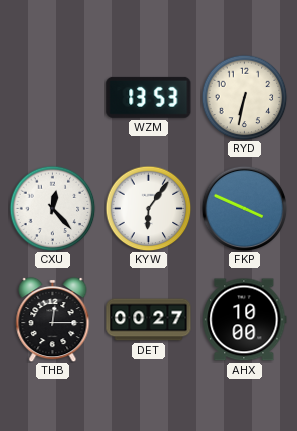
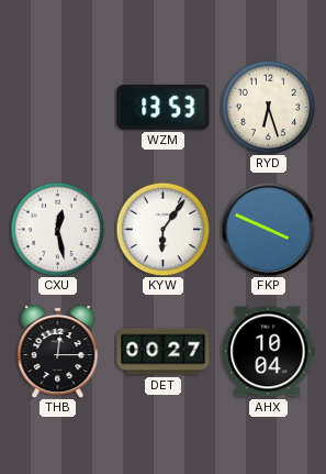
RYD: 6:32 -> 6:27
CXU: 12:23 -> 12:28
AHX: 10:00 -> 10:04
